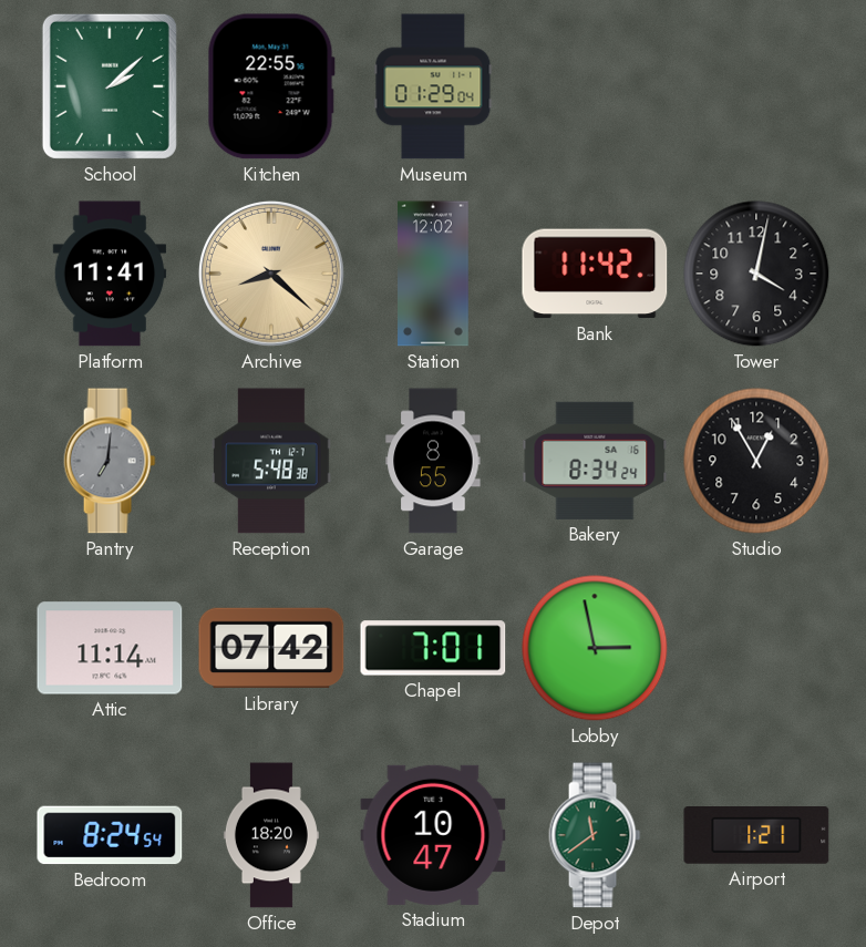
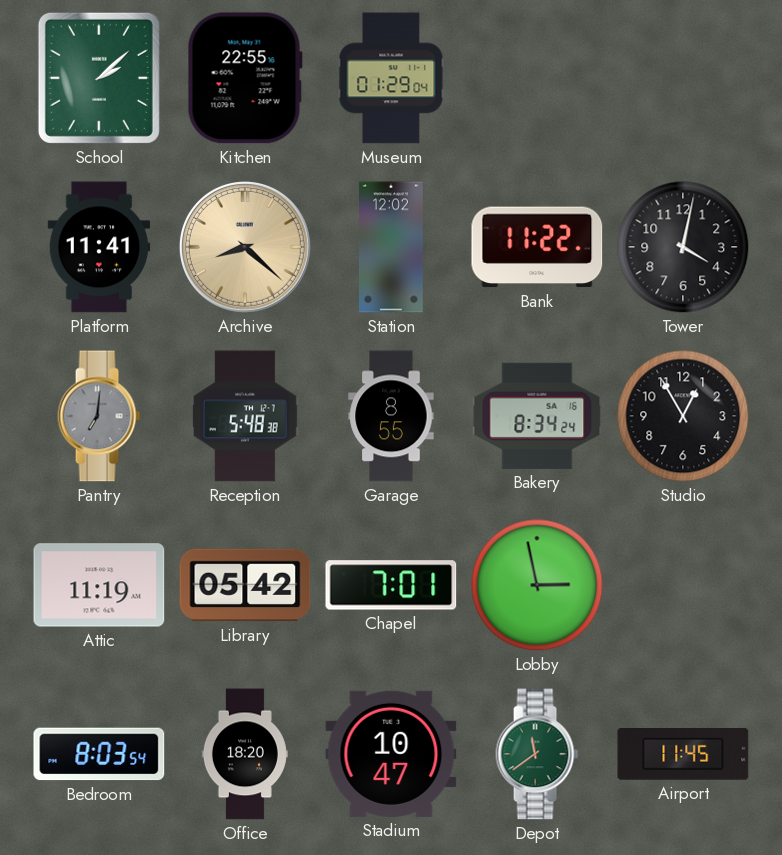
Bank: 11:42 -> 11:22
Attic: 11:14 -> 11:19
Library: 07:42 -> 05:42
Bedroom: 8:24 -> 8:03
Airport: 1:21 -> 11:45
